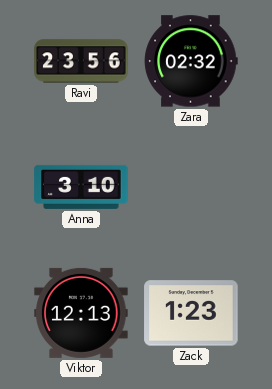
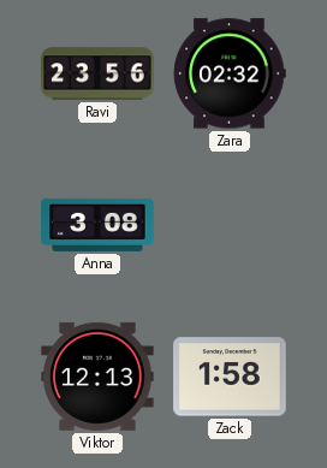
Anna: 3:10 -> 3:08
Zack: 1:23 -> 1:58
